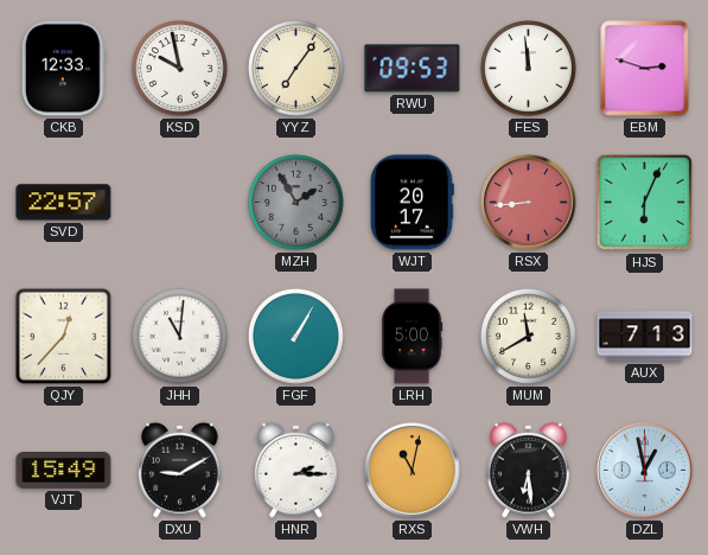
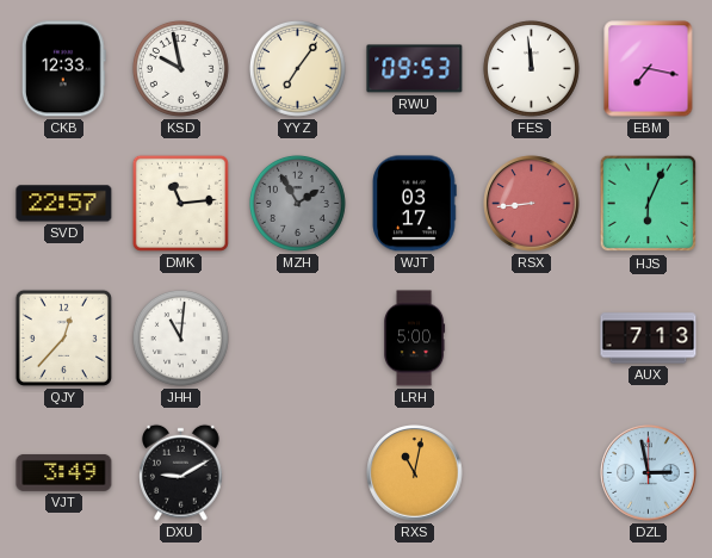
EBM: 2:48 -> 7:17
DMK: none -> 11:14
WJT: 20:17 -> 03:17
FGF: 1:05 -> none
MUM: 11:40 -> none
VJT: 15:49 -> 3:49
HNR: 2:15 -> none
VWH: 6:29 -> none
DZL: 12:58 -> 2:58
